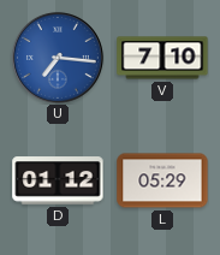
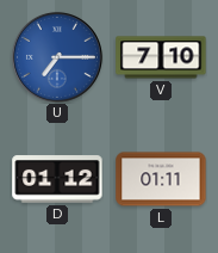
U: 7:16 -> 7:15
L: 05:29 -> 01:11
